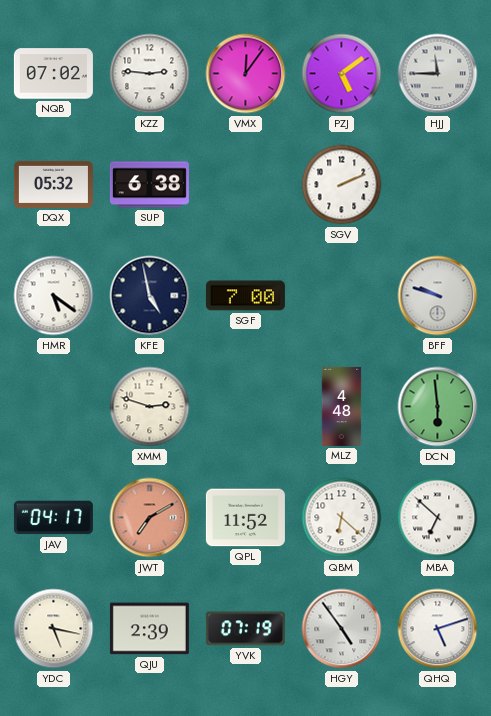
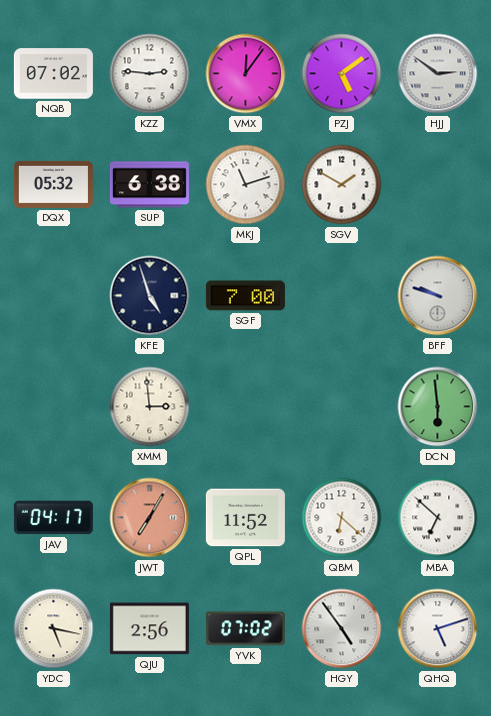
HJJ: 11:45 -> 2:51
MKJ: none -> 11:12
SGV: 2:11 -> 1:50
HMR: 5:21 -> none
KFE: 4:58 -> 4:57
XMM: 2:48 -> 2:59
MLZ: 4:48 -> none
JWT: 7:10 -> 7:05
QJU: 2:39 -> 2:56
YVK: 07:19 -> 07:02
